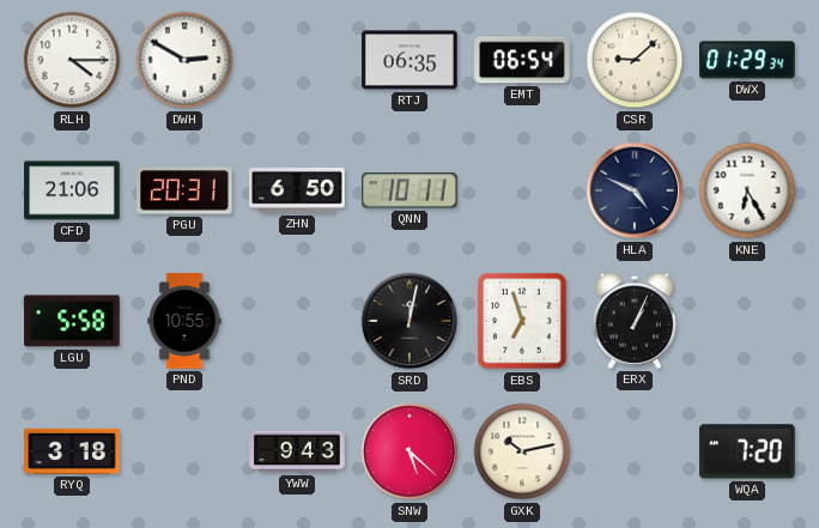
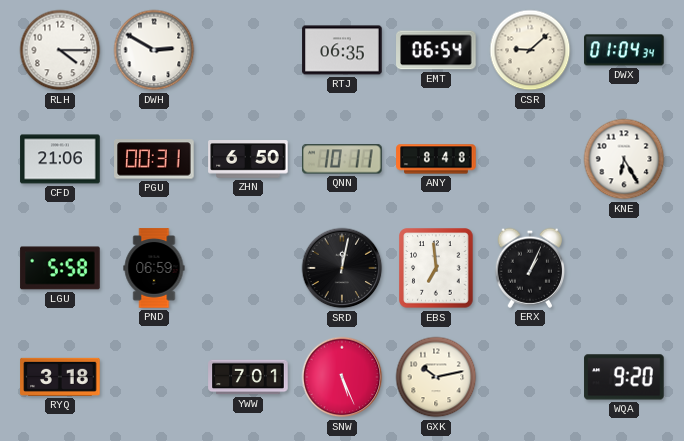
DWX: 01:29 -> 01:04
PGU: 20:31 -> 00:31
ANY: none -> 8:48
HLA: 4:49 -> none
PND: 10:55 -> 06:59
EBS: 6:57 -> 6:59
YWW: 9:43 -> 7:01
SNW: 5:22 -> 5:26
WQA: 7:20 -> 9:20
